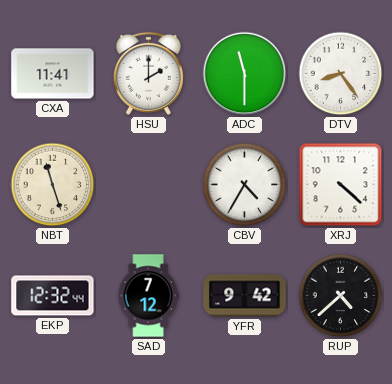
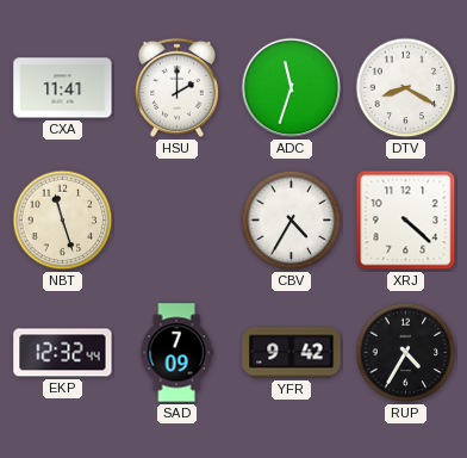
ADC: 11:30 -> 11:33
DTV: 8:24 -> 8:20
SAD: 7:12 -> 7:09
RUP: 4:38 -> 4:35
